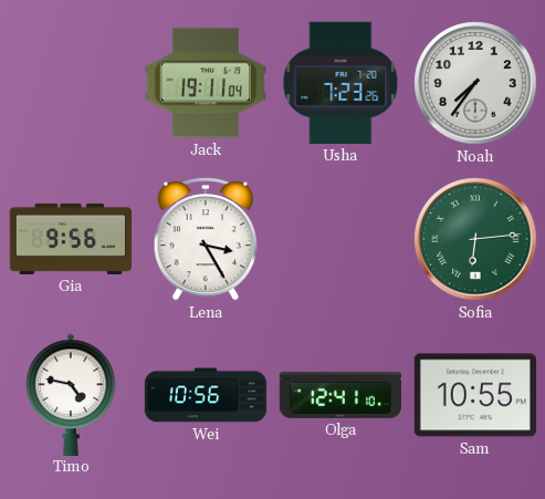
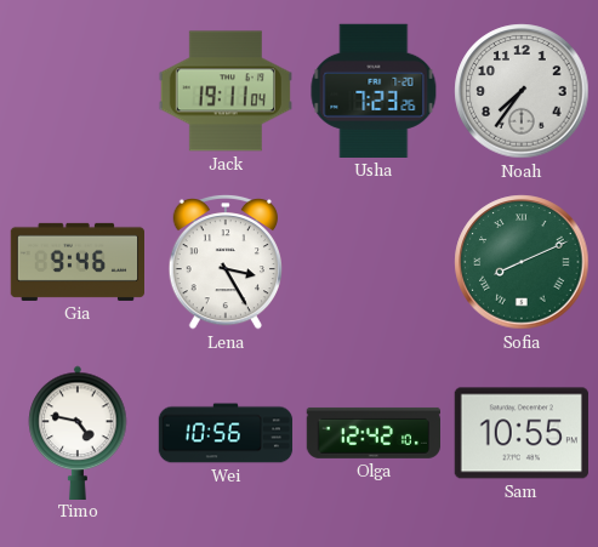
Gia: 9:56 -> 9:46
Sofia: 6:14 -> 8:11
Olga: 12:41 -> 12:42
